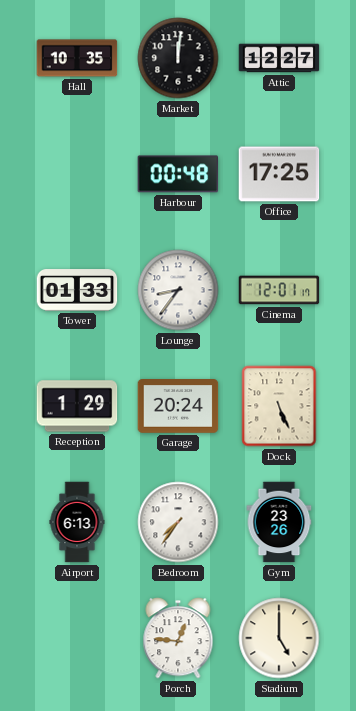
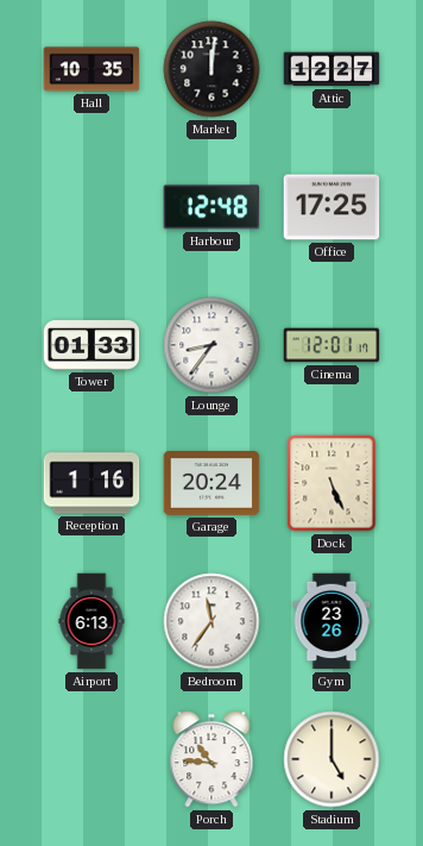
Harbour: 00:48 -> 12:48
Reception: 1:29 -> 1:16
Bedroom: 7:36 -> 11:36
Porch: 12:46 -> 10:46
